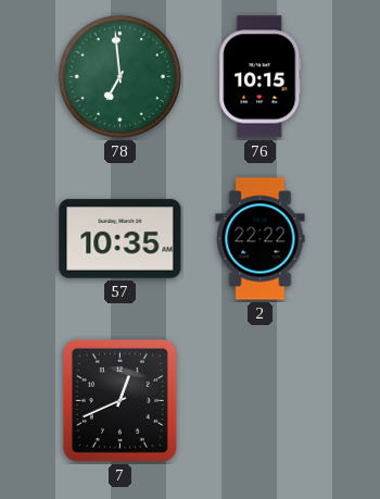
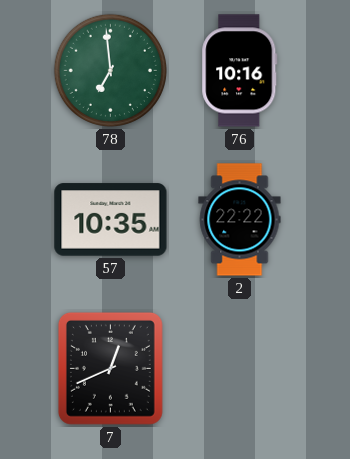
76: 10:15 -> 10:16
